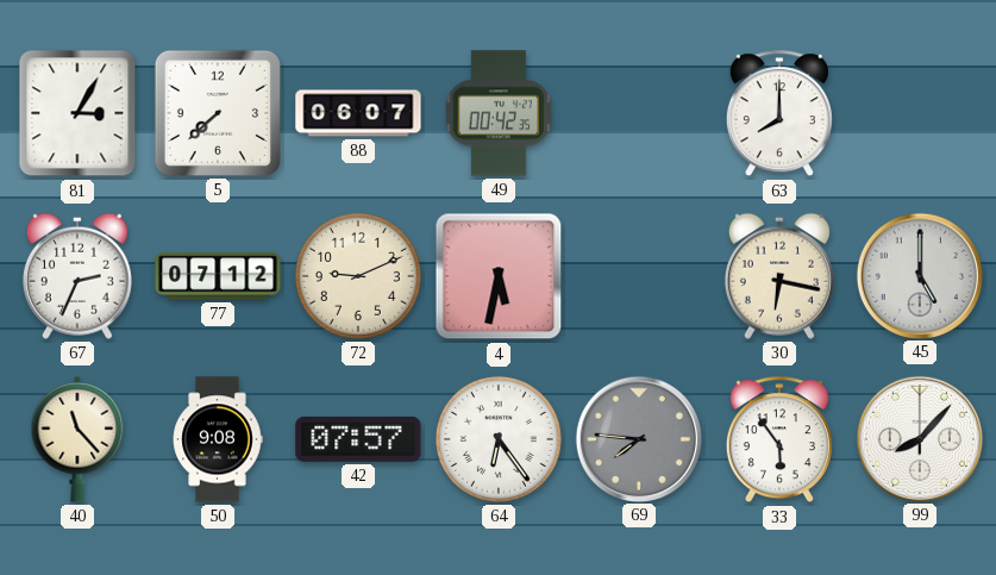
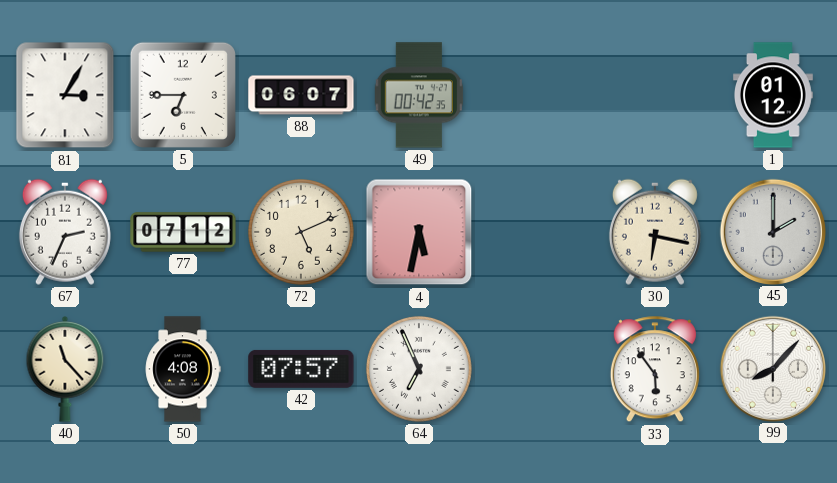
5: 7:38 -> 6:45
63: 8:00 -> none
1: none -> 01:12
72: 9:11 -> 5:11
45: 5:00 -> 2:00
50: 9:08 -> 4:08
64: 6:24 -> 6:56
69: 7:46 -> none
